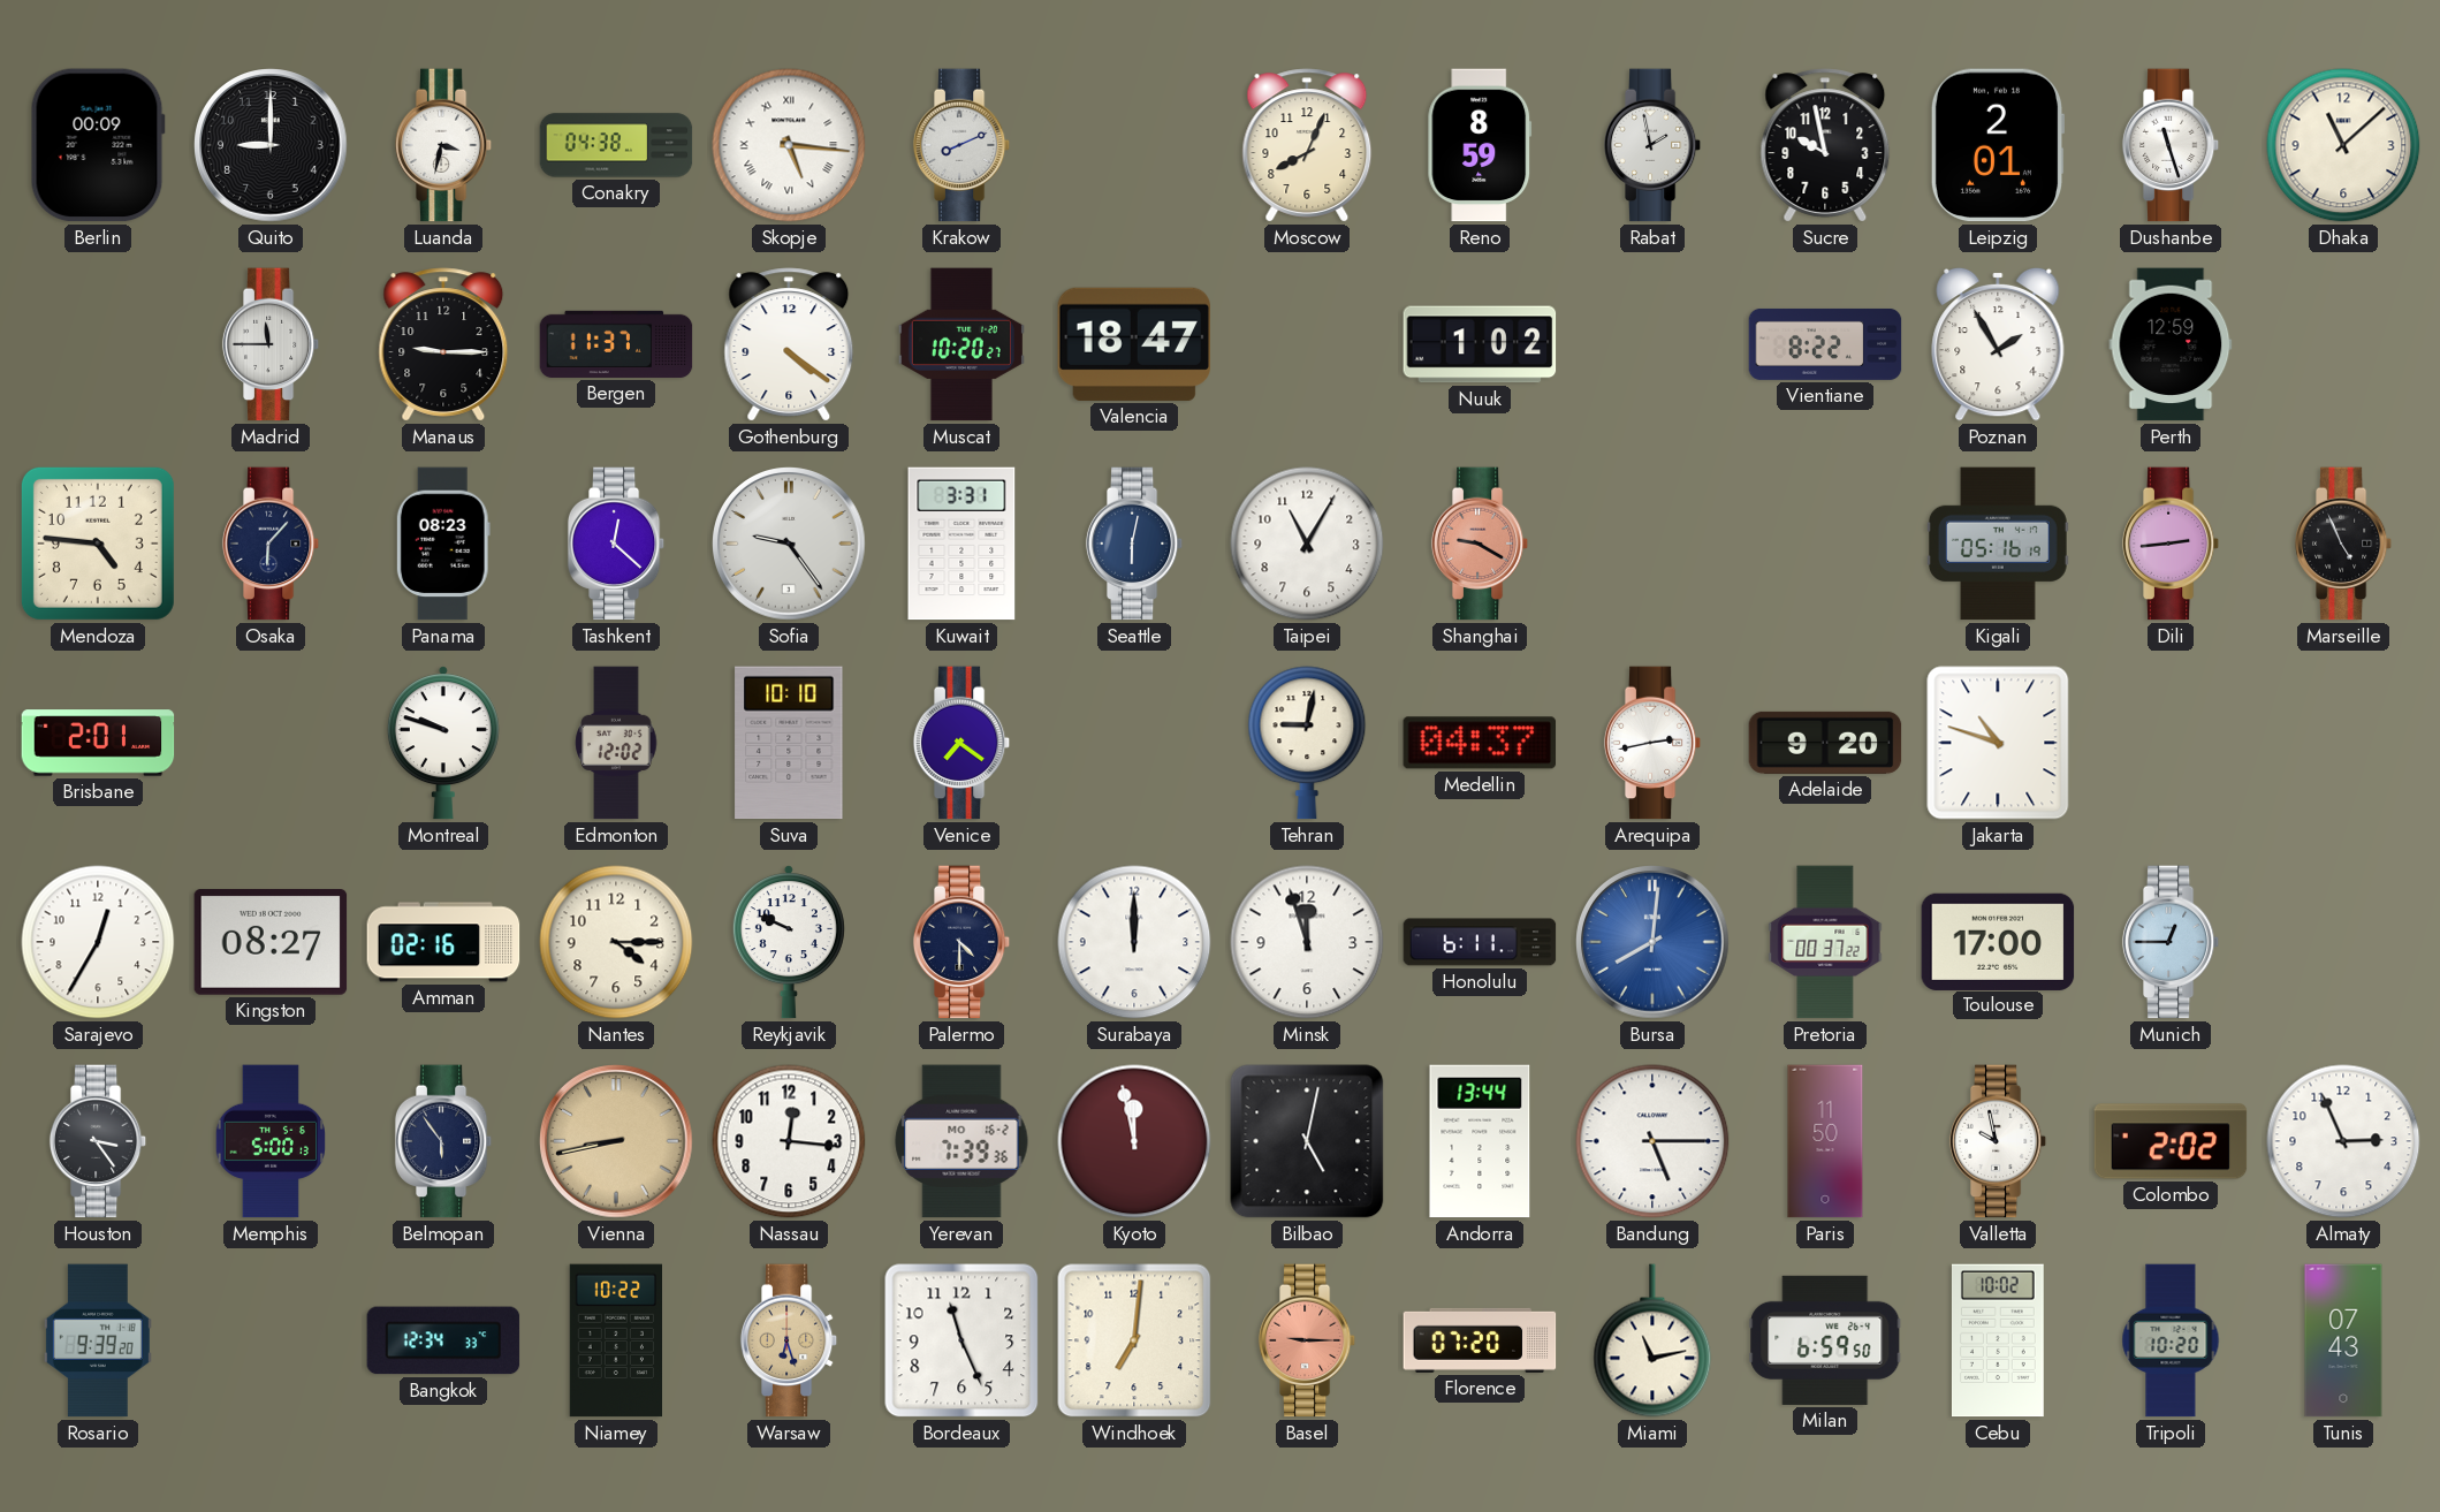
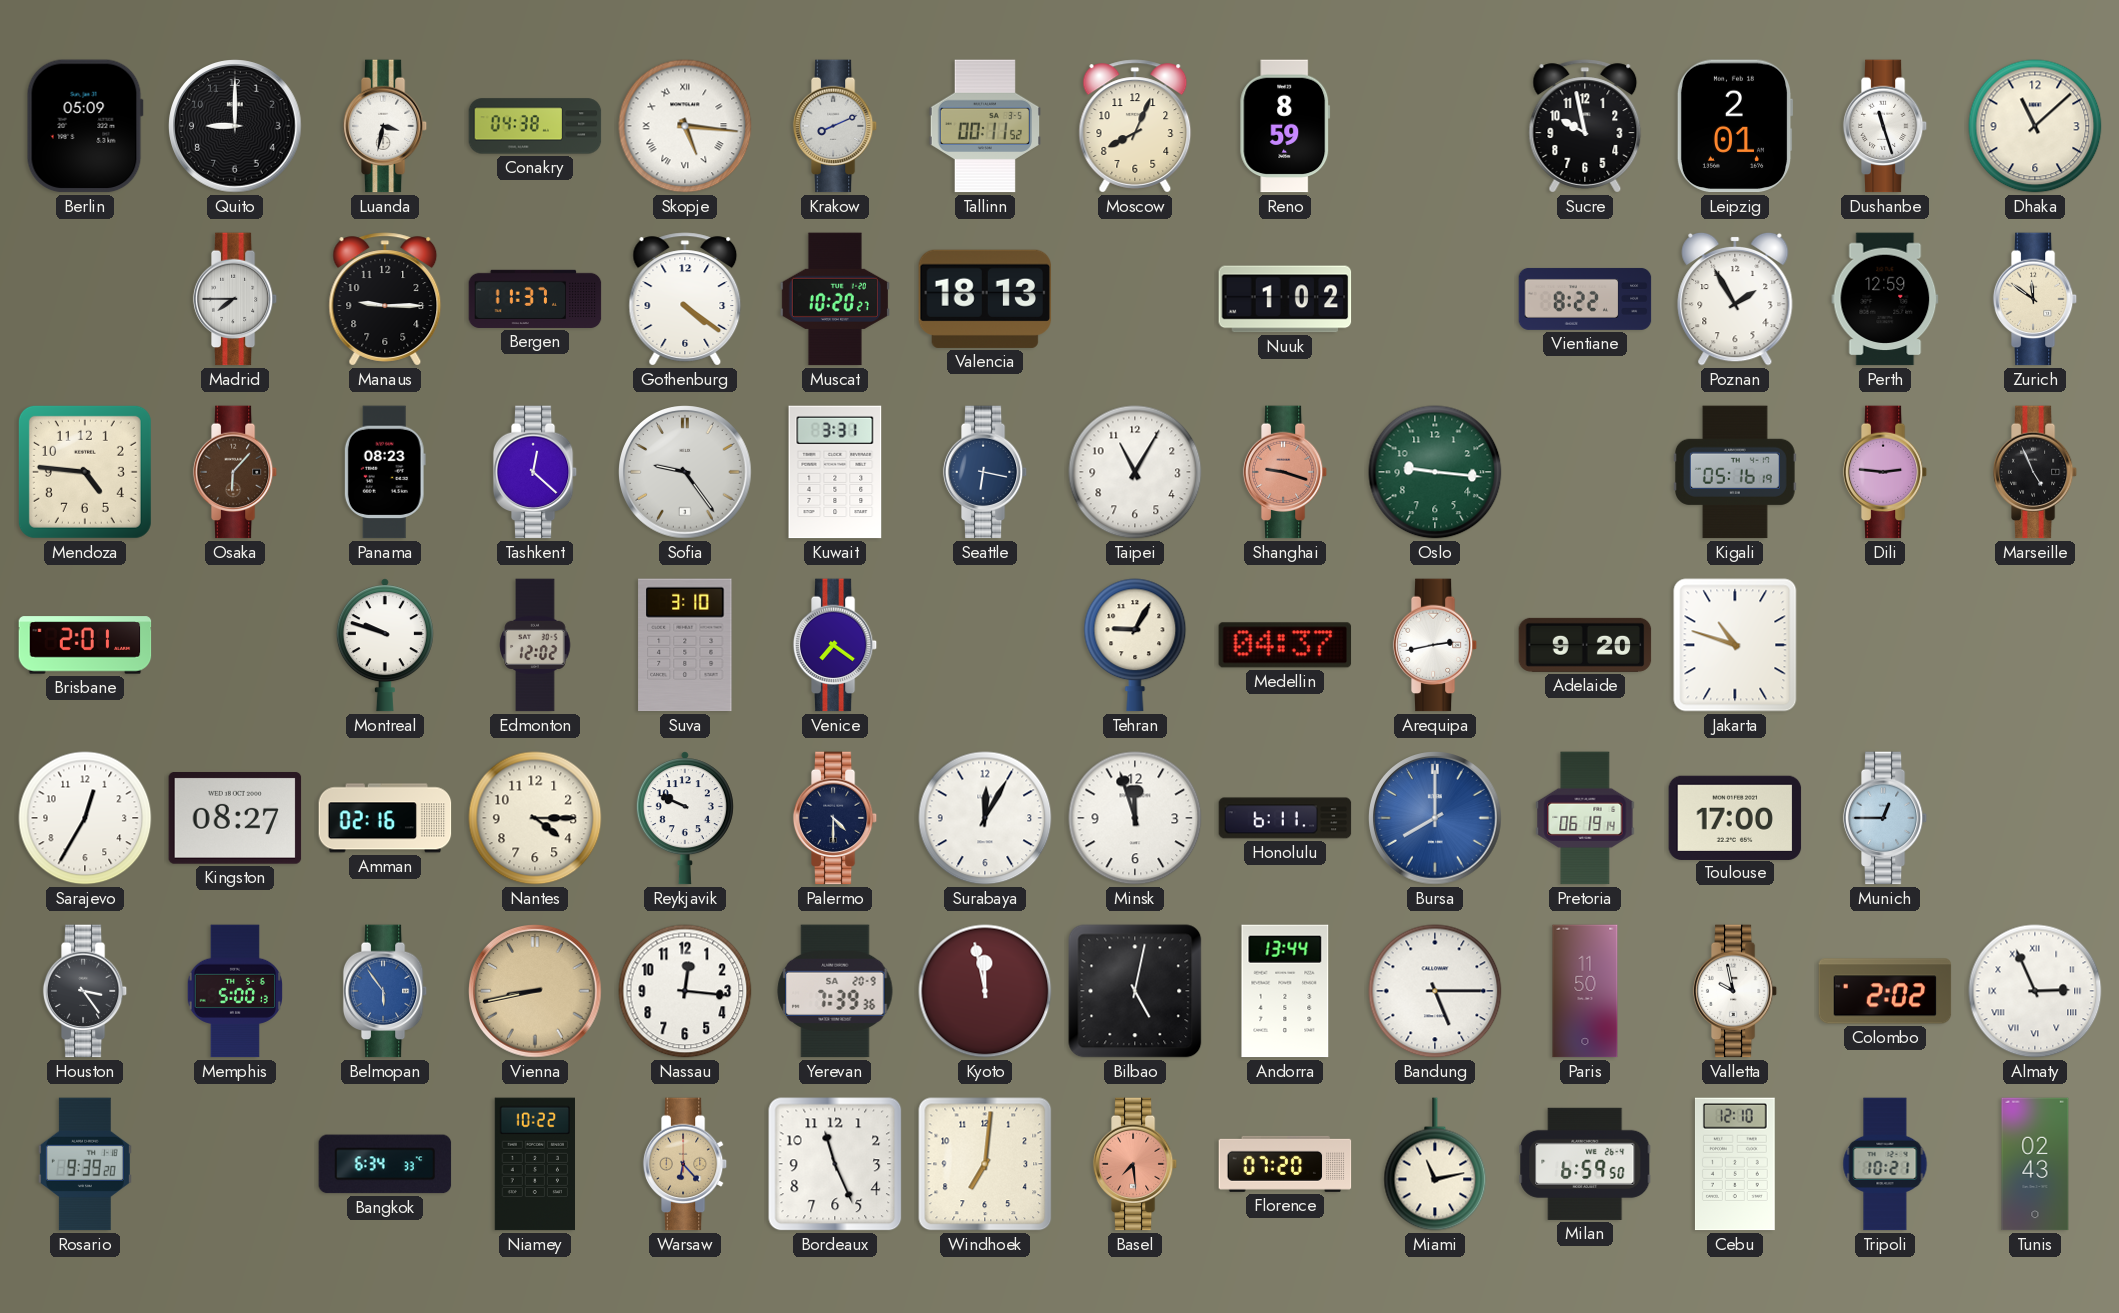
Berlin: 00:09 -> 05:09
Tallinn: none -> 00:11
Rabat: 1:58 -> none
Madrid: 11:45 -> 7:45
Valencia: 18:47 -> 18:13
Zurich: none -> 11:51
Osaka dial: navy -> brown
Seattle: 6:02 -> 6:17
Shanghai: 9:20 -> 9:18
Oslo: none -> 9:16
Dili: 2:44 -> 2:46
Suva: 10:10 -> 3:10
Tehran: 9:02 -> 9:05
Surabaya: 12:00 -> 12:05
Bursa: 8:01 -> 8:00
Pretoria: 00:37 -> 06:19
Belmopan dial: navy -> blue
Yerevan date: MO 16-2 -> SA 20-9
Almaty numerals: Arabic -> Roman
Bangkok: 12:34 -> 6:34
Warsaw: 6:27 -> 6:23
Basel: 9:15 -> 7:29
Cebu: 10:02 -> 12:10
Tripoli: 10:20 -> 10:21
Tunis: 07:43 -> 02:43
